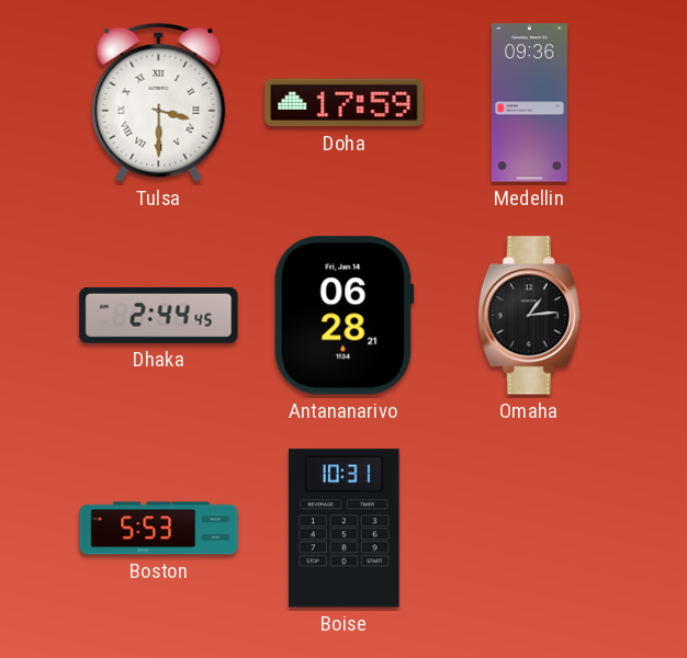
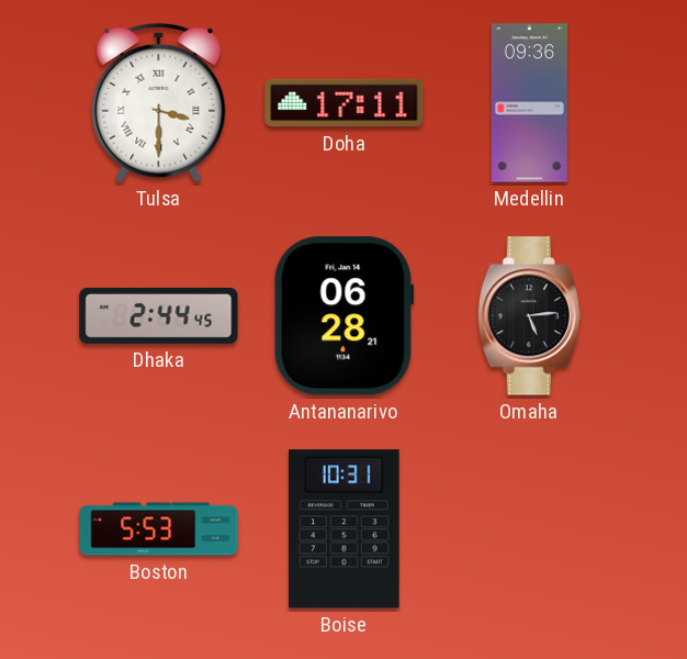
Doha: 17:59 -> 17:11
Omaha: 1:14 -> 5:14
